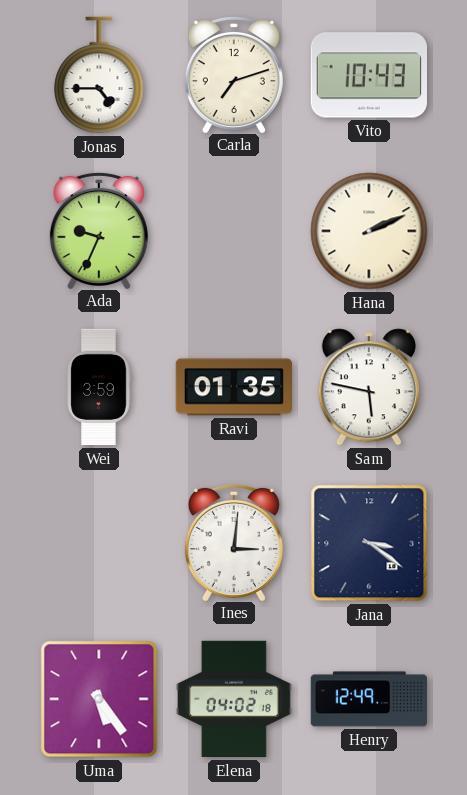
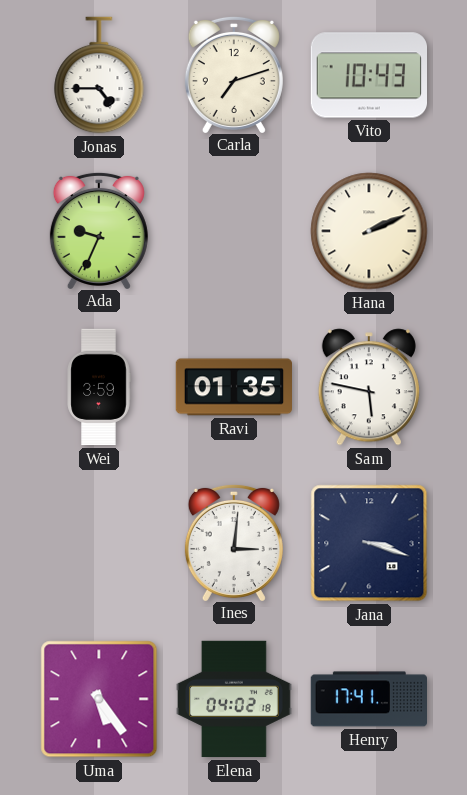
Jana: 3:21 -> 3:18
Henry: 12:49 -> 17:41
